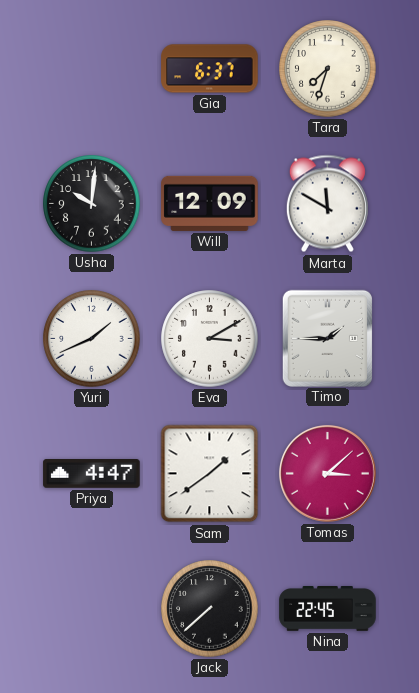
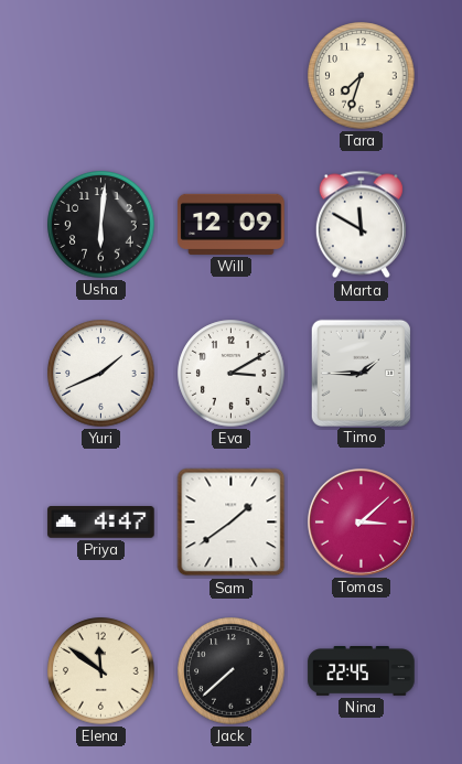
Gia: 6:37 -> none
Usha: 10:01 -> 6:01
Elena: none -> 11:51
